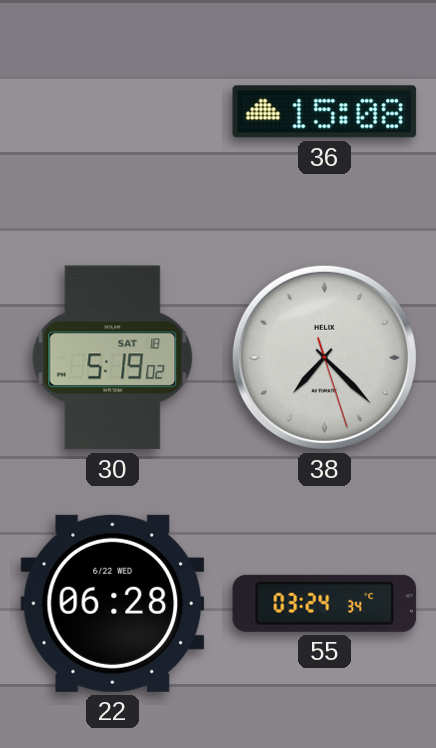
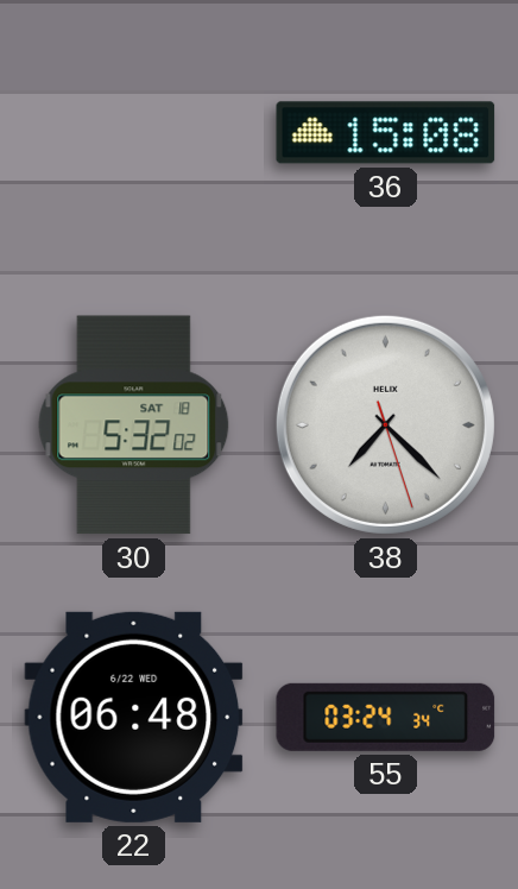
30: 5:19 -> 5:32
22: 06:28 -> 06:48
